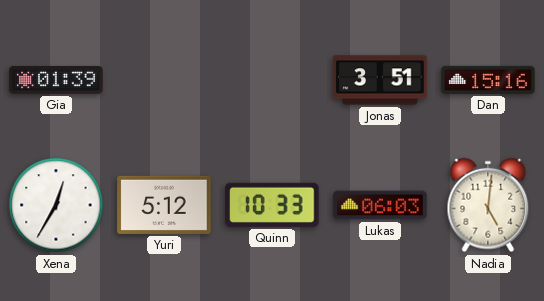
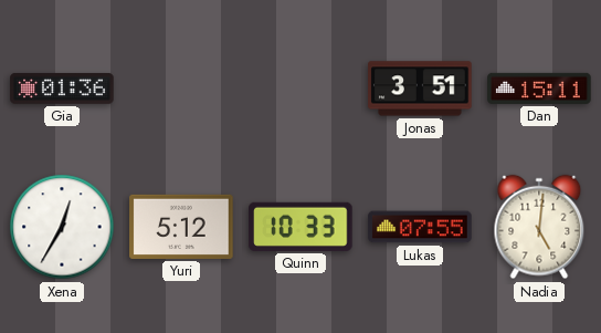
Gia: 01:39 -> 01:36
Dan: 15:16 -> 15:11
Lukas: 06:03 -> 07:55
